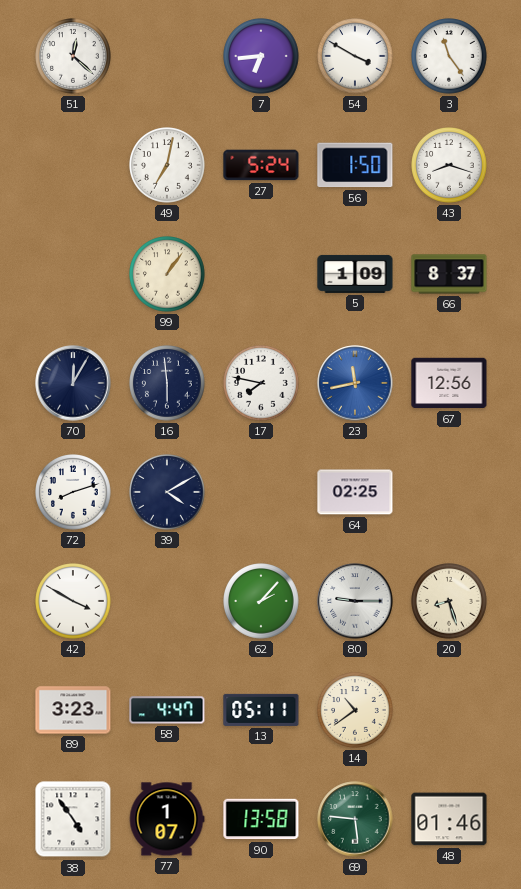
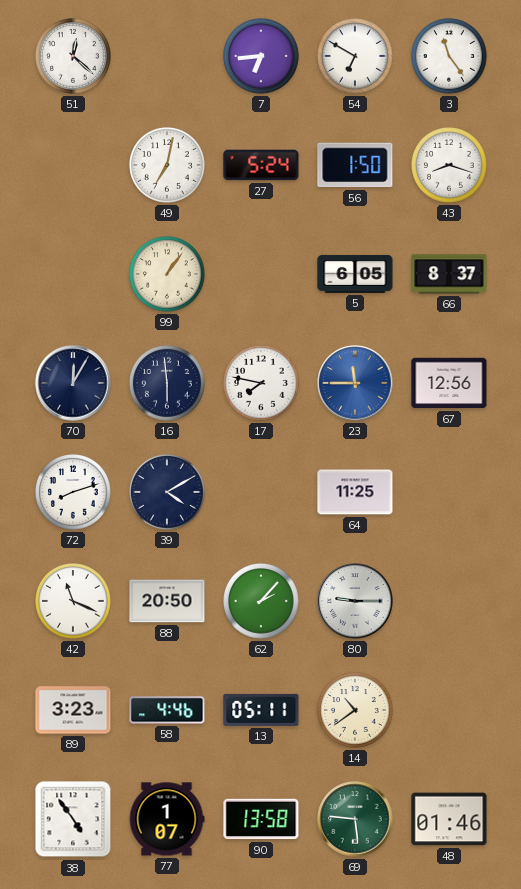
54: 3:50 -> 6:50
5: 1:09 -> 6:05
23: 11:43 -> 11:45
64: 02:25 -> 11:25
42: 3:50 -> 11:19
88: none -> 20:50
20: 8:27 -> none
58: 4:47 -> 4:46
